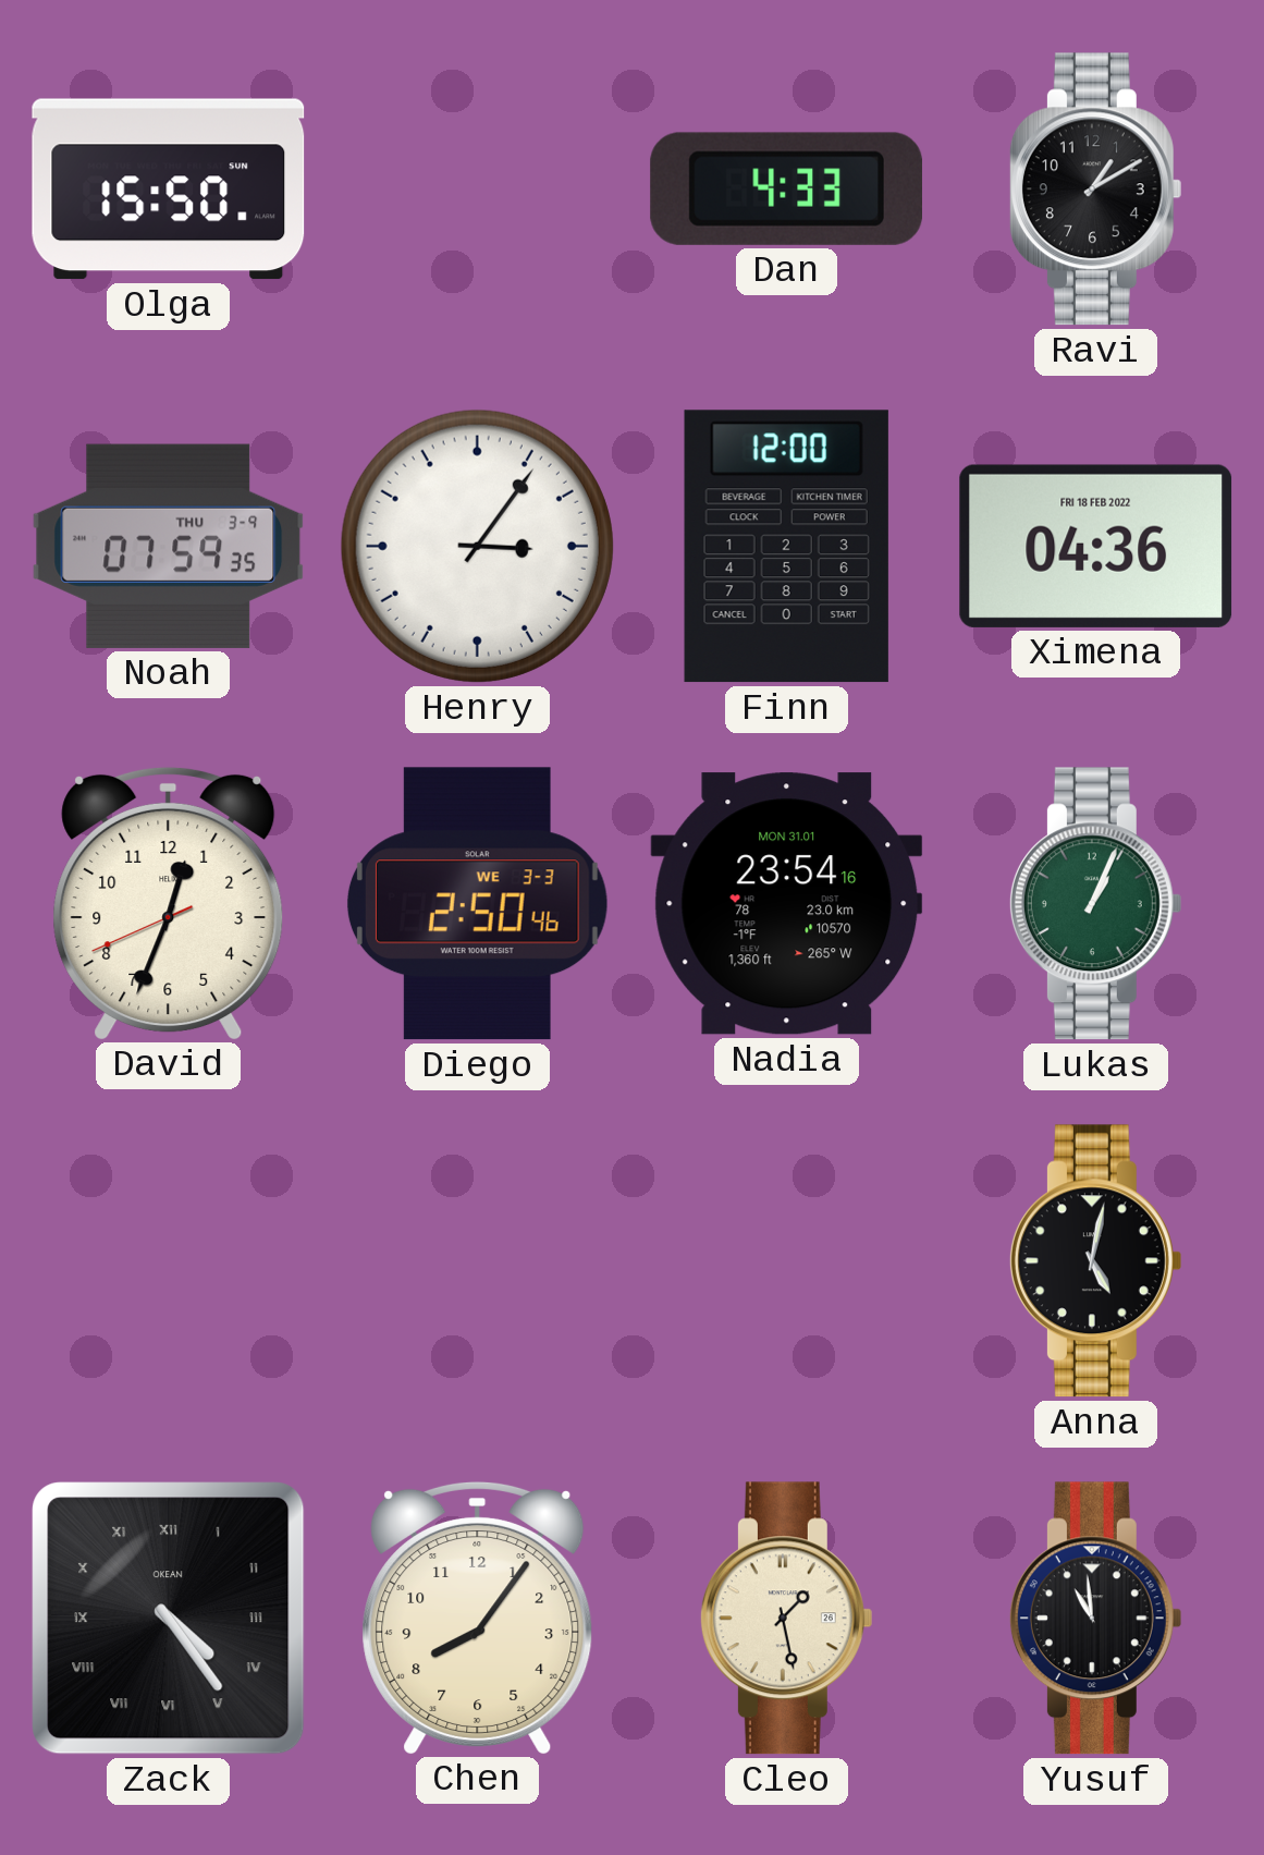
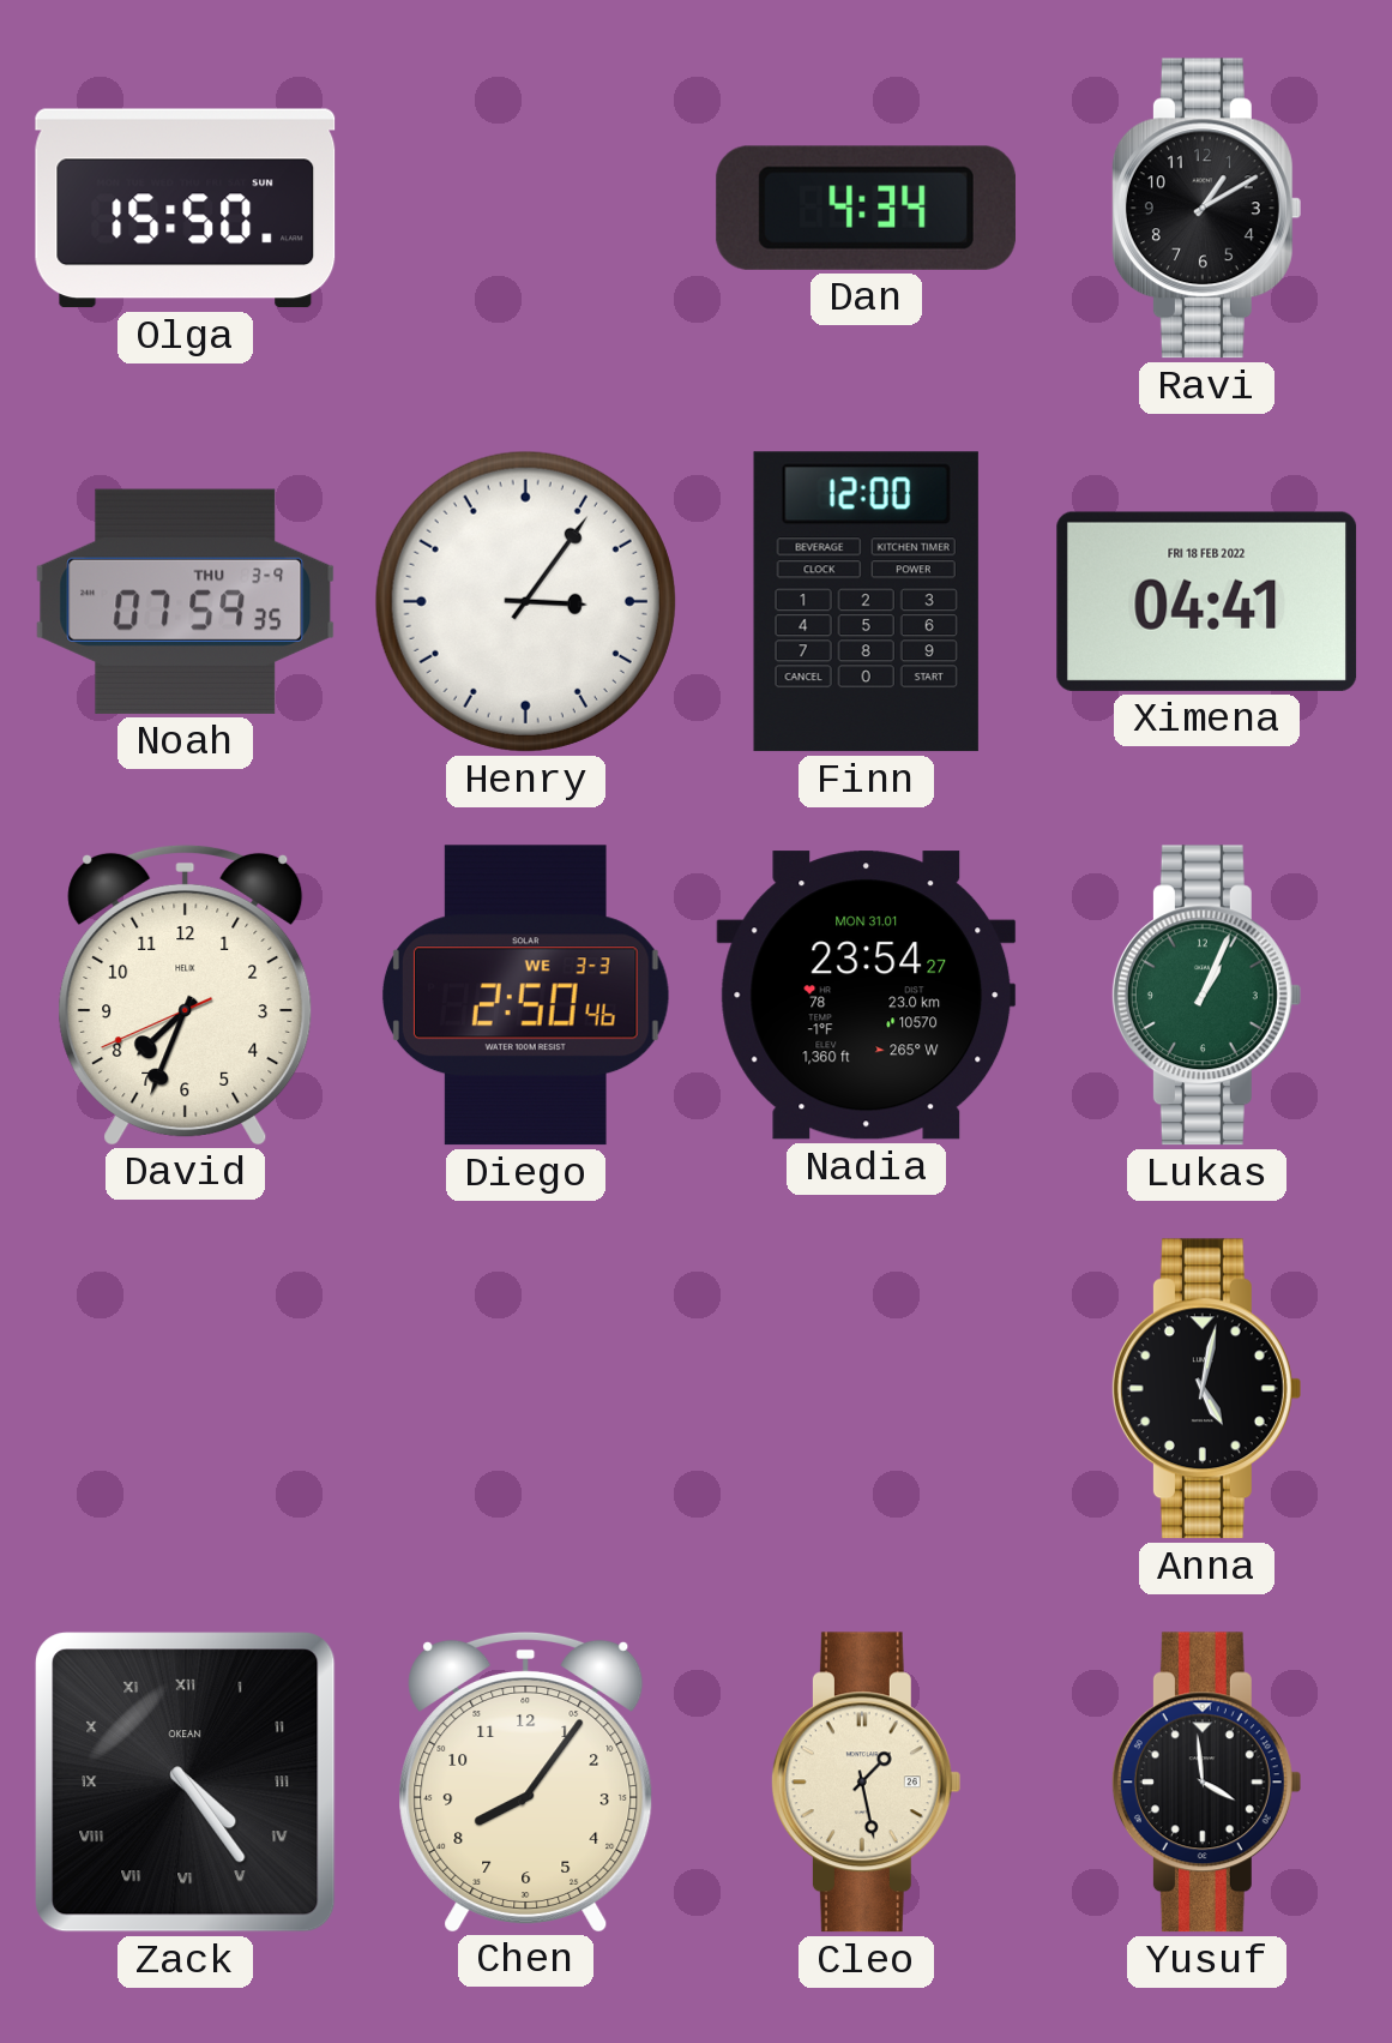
Dan: 4:33 -> 4:34
Ximena: 04:36 -> 04:41
David: 12:33 -> 7:33
Nadia: 23:54:16 -> 23:54:27
Yusuf: 10:59 -> 3:59
